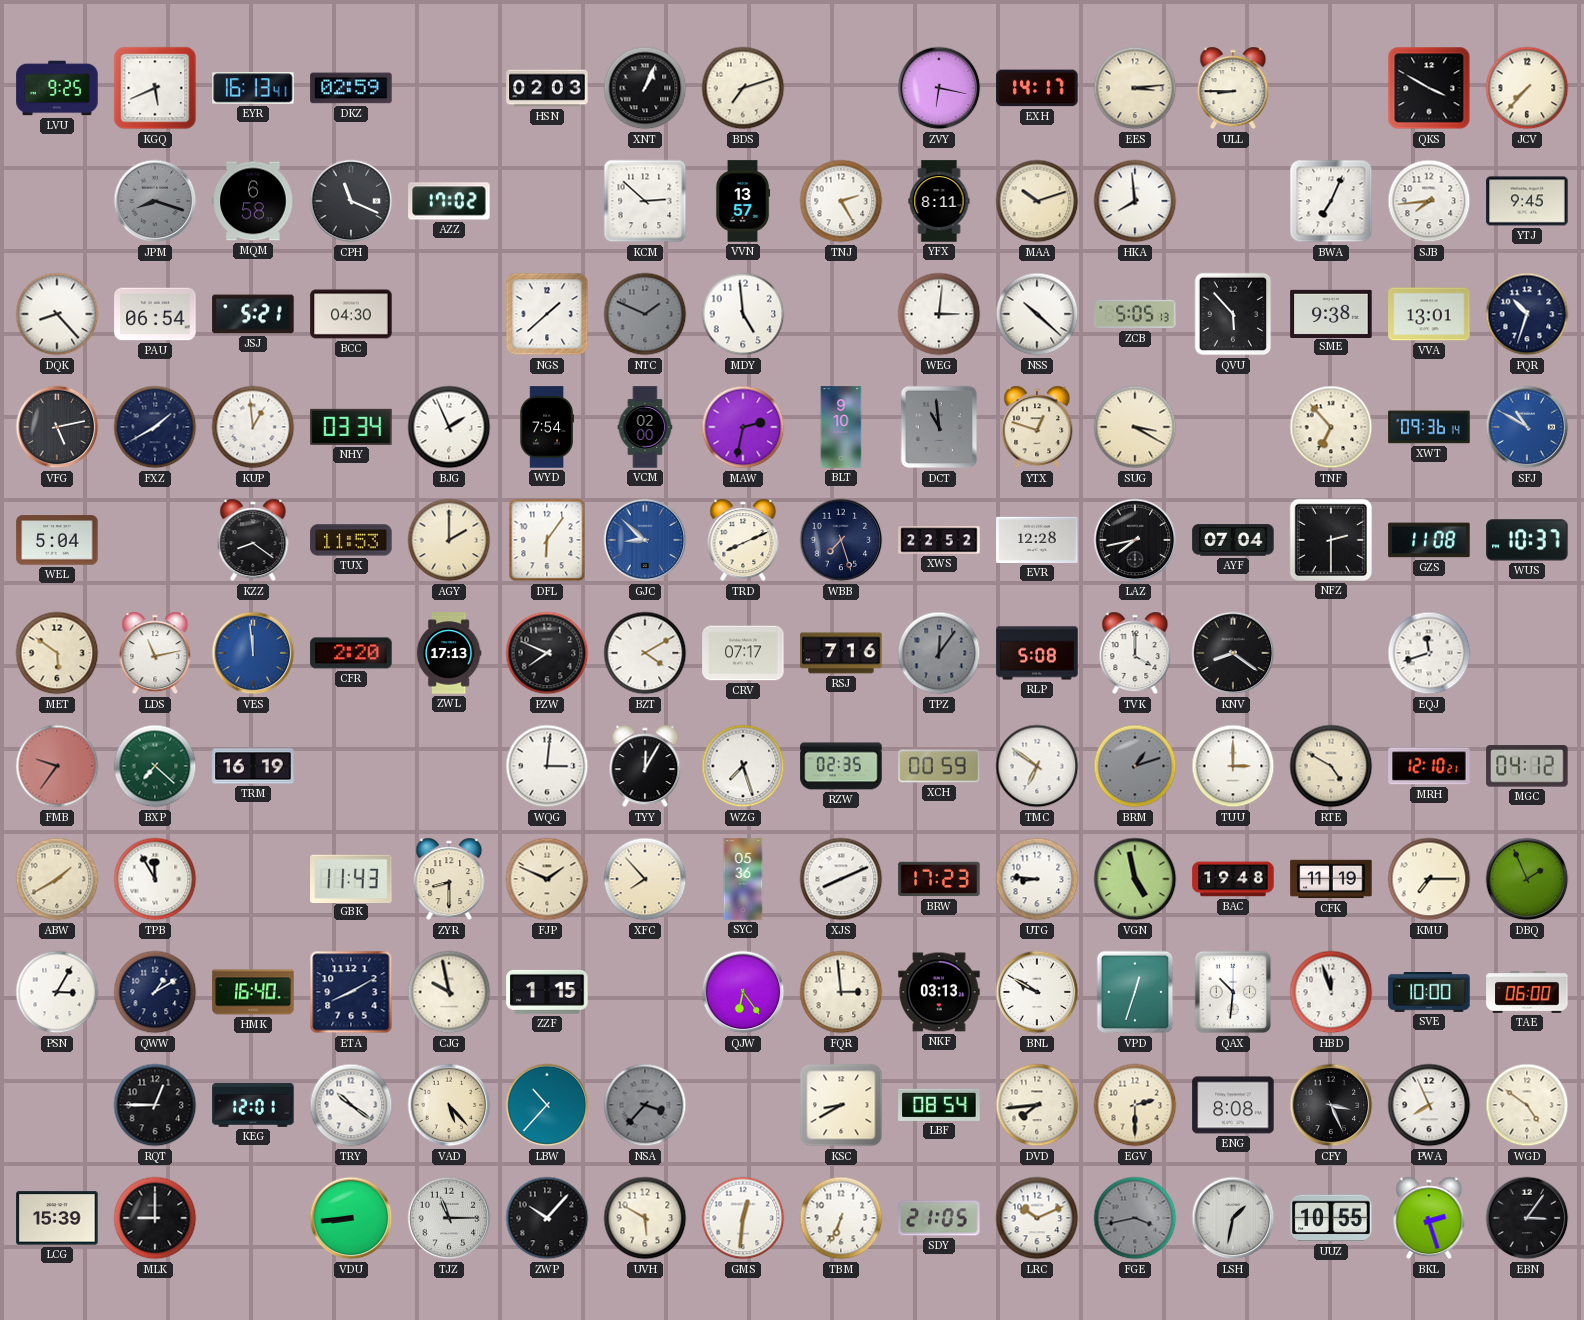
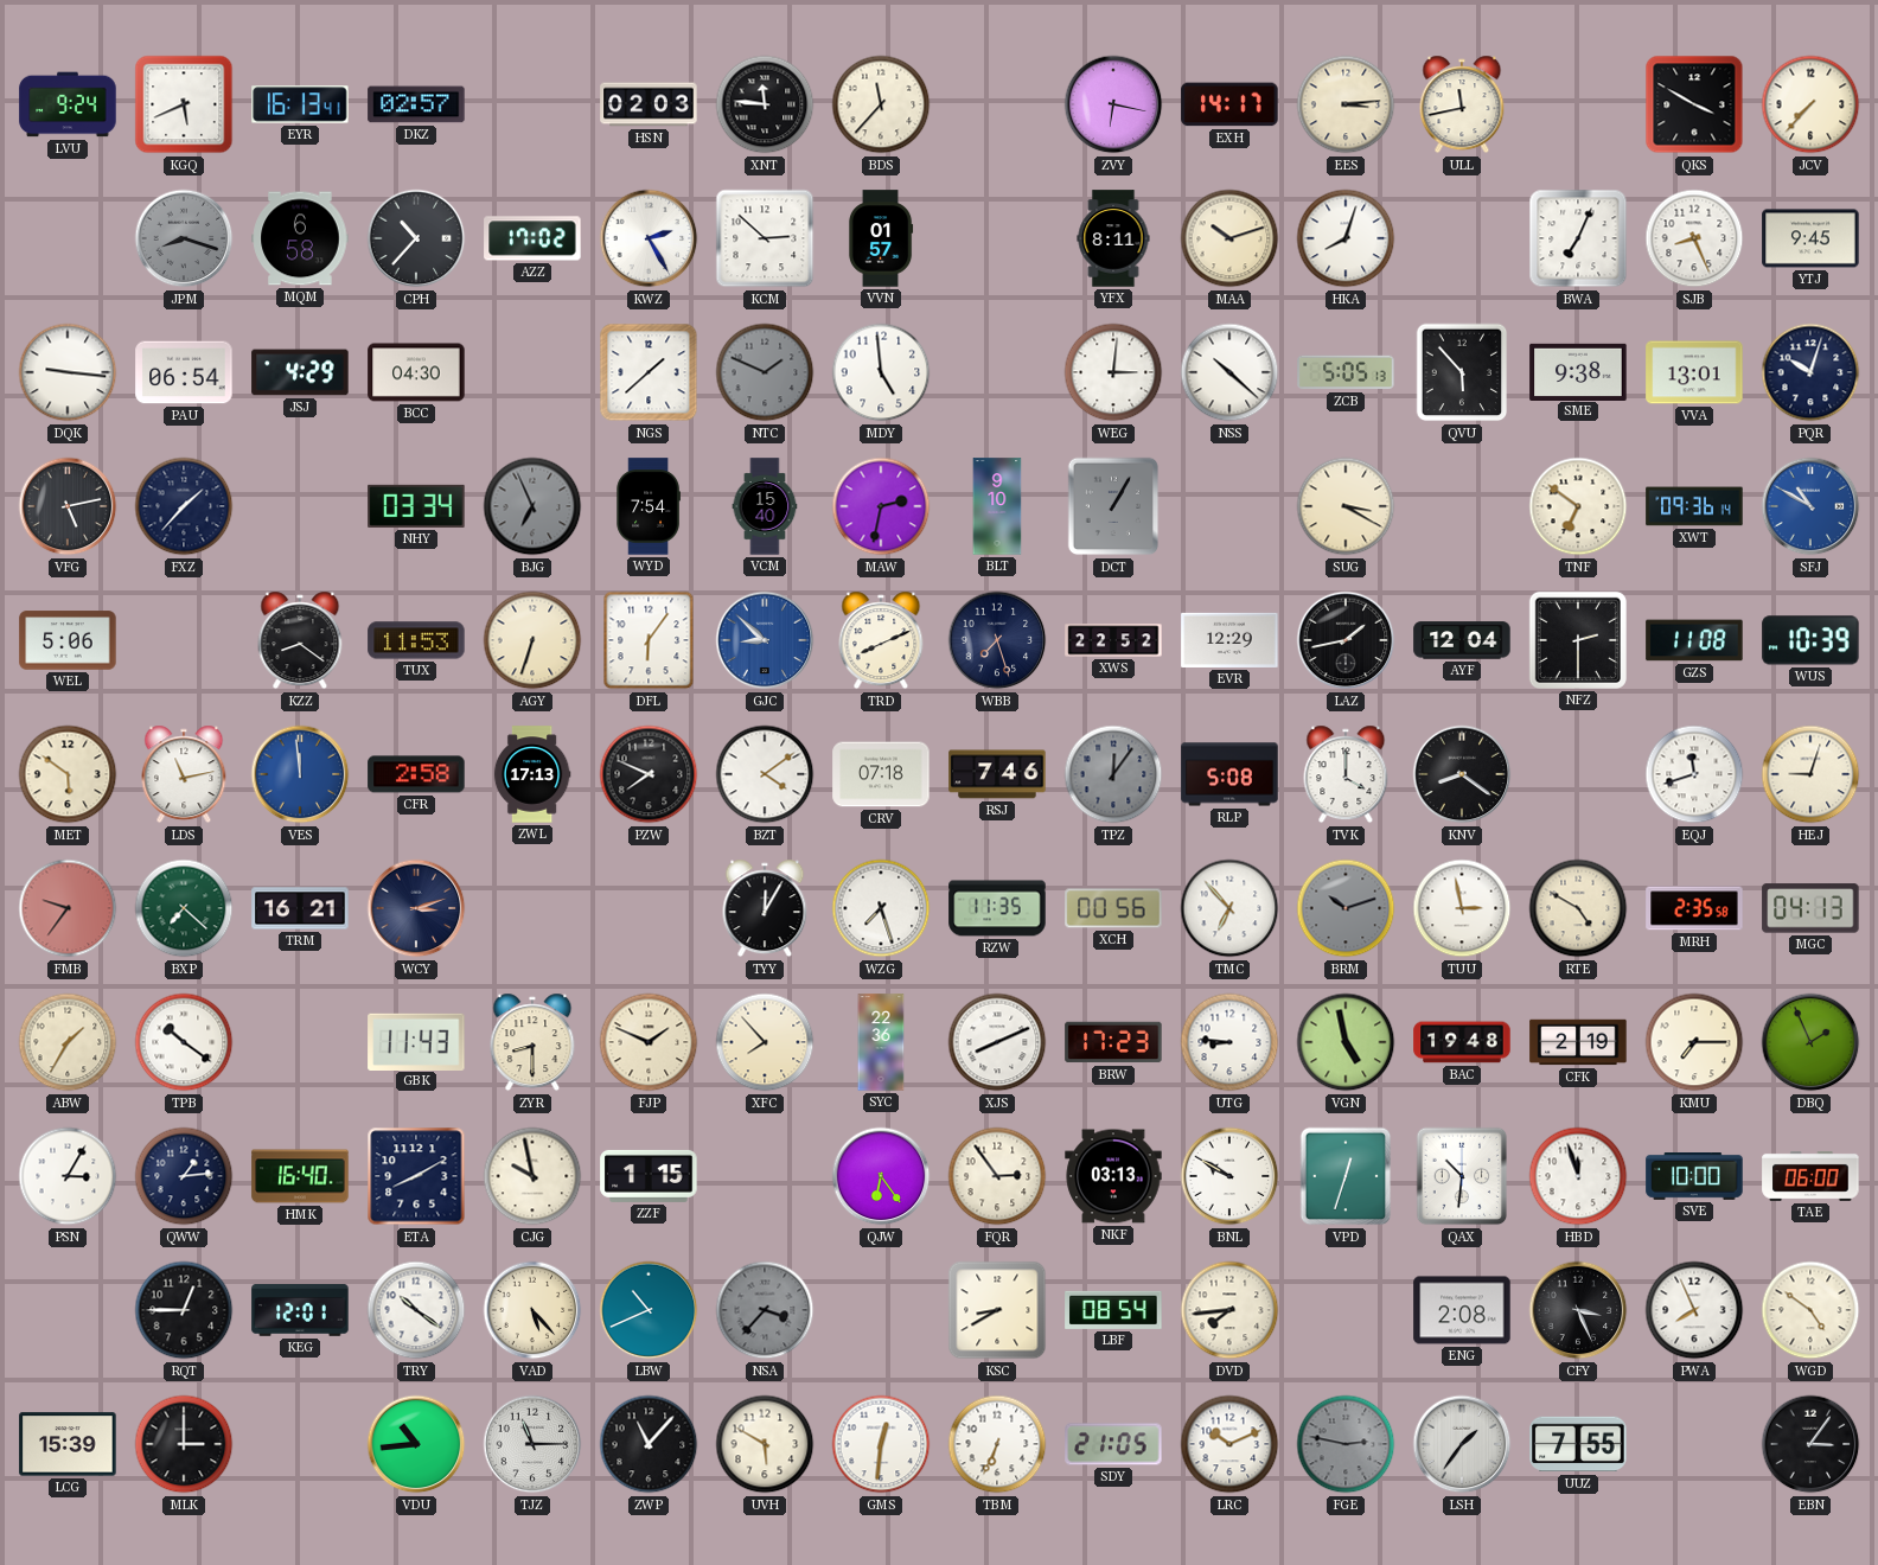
LVU: 9:25 -> 9:24
DKZ: 02:59 -> 02:57
XNT: 1:04 -> 11:46
BDS: 7:12 -> 11:37
ULL: 8:45 -> 11:43
CPH: 11:19 -> 10:37
KWZ: none -> 2:25
VVN: 13:57 -> 01:57
TNJ: 2:25 -> none
HKA: 7:59 -> 8:03
SJB: 7:44 -> 8:26
DQK: 8:23 -> 9:16
JSJ: 5:21 -> 4:29
PQR: 10:33 -> 10:03
FXZ: 1:40 -> 1:37
KUP: 12:59 -> none
BJG: 1:56 -> 6:56
BJG dial: white -> grey
VCM: 02:00 -> 15:40
DCT: 10:59 -> 1:05
YTX: 12:48 -> none
TNF: 6:53 -> 6:51
WEL: 5:04 -> 5:06
AGY: 2:00 -> 6:33
EVR: 12:28 -> 12:29
LAZ: 7:43 -> 1:43
AYF: 07:04 -> 12:04
WUS: 10:37 -> 10:39
CFR: 2:20 -> 2:58
BZT: 4:10 -> 4:09
CRV: 07:17 -> 07:18
RSJ: 7:16 -> 7:46
HEJ: none -> 9:03
TRM: 16:19 -> 16:21
WCY: none -> 3:12
WQG: 3:01 -> none
RZW: 02:35 -> 11:35
XCH: 00:59 -> 00:56
TMC: 6:51 -> 6:53
BRM: 1:12 -> 10:12
TUU: 3:00 -> 2:58
MRH: 12:10 -> 2:35
MGC: 04:12 -> 04:13
ABW: 1:40 -> 1:35
TPB: 11:55 -> 10:21
SYC: 05:36 -> 22:36
CFK: 11:19 -> 2:19
QWW: 1:10 -> 1:14
FQR: 2:59 -> 2:54
LBW: 10:37 -> 10:41
EGV: 2:30 -> none
ENG: 8:08 -> 2:08
MLK: 9:00 -> 3:00
VDU: 8:44 -> 10:44
ZWP: 10:07 -> 11:07
FGE: 3:43 -> 2:47
LSH: 1:32 -> 1:36
UUZ: 10:55 -> 7:55
BKL: 2:27 -> none
